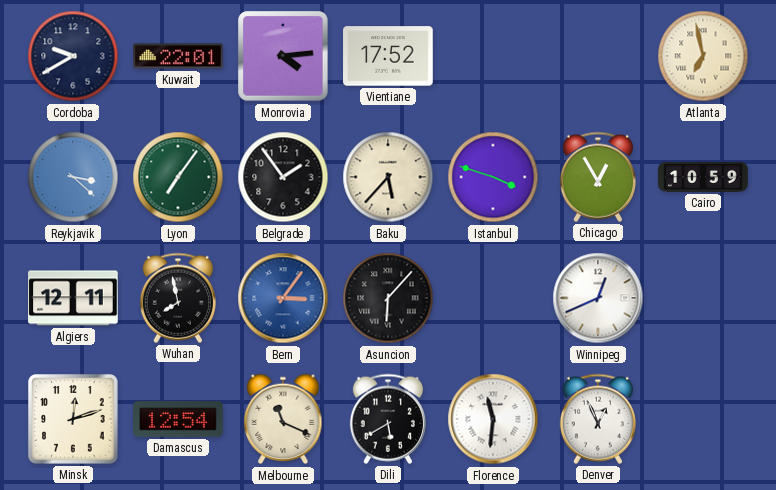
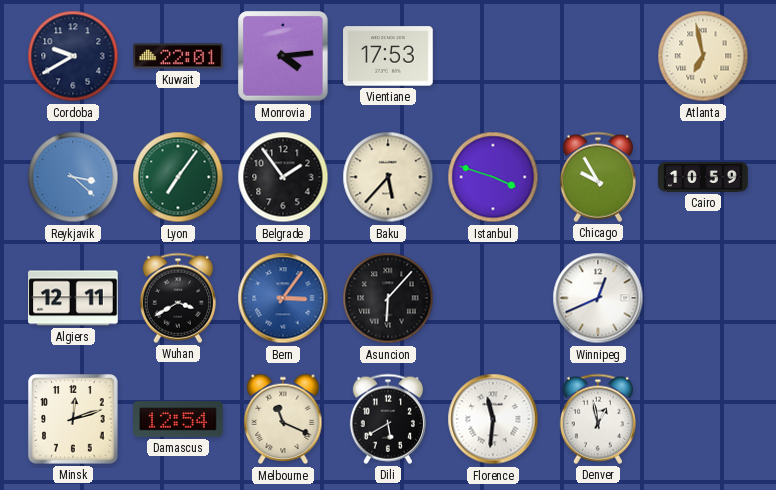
Vientiane: 17:52 -> 17:53
Chicago: 12:55 -> 9:55
Wuhan: 7:58 -> 3:40
Denver: 12:56 -> 12:58
